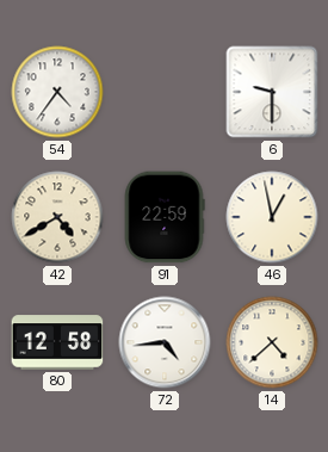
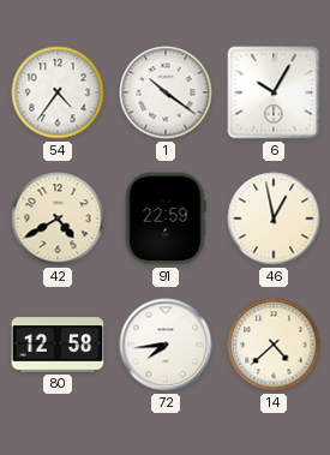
1: none -> 10:21
6: 9:30 -> 10:05
72: 4:44 -> 7:44
